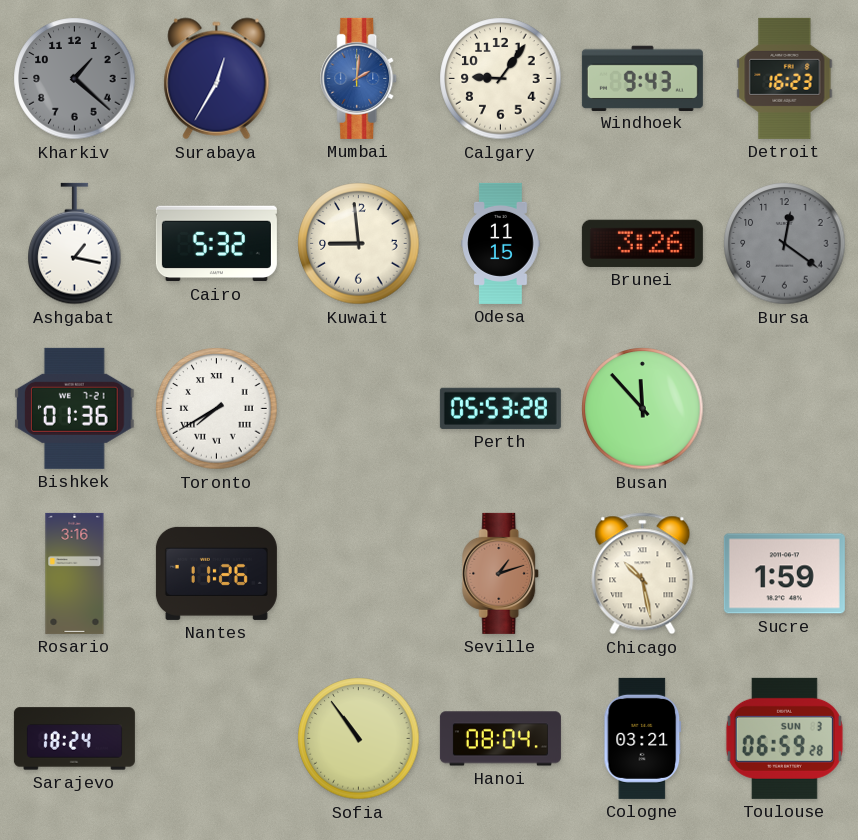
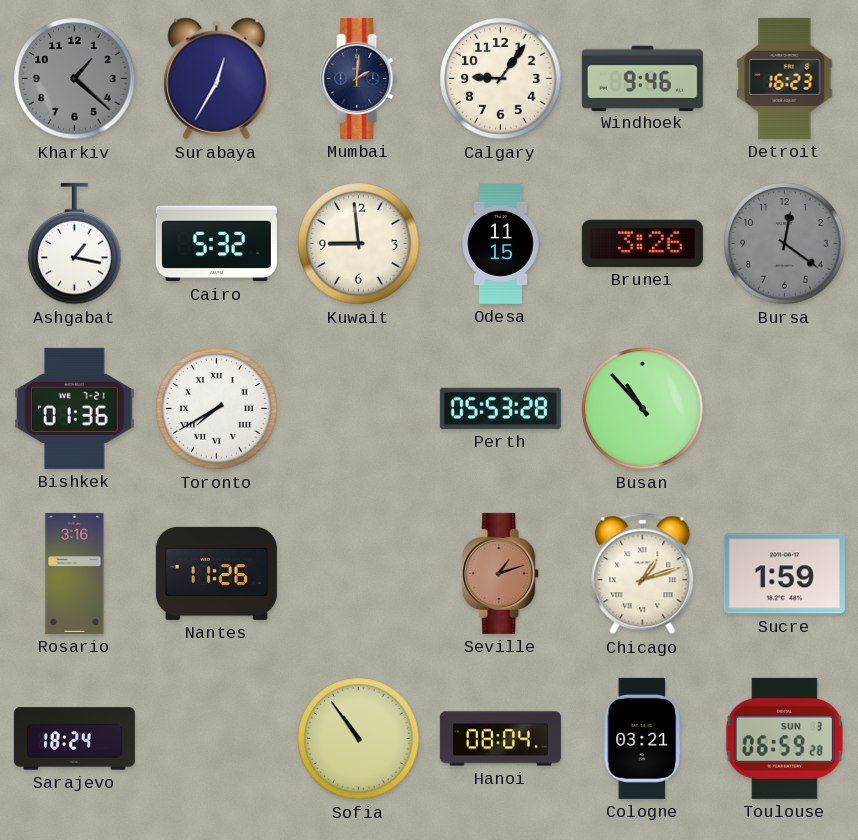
Mumbai dial: blue -> navy
Windhoek: 9:43 -> 9:46
Busan: 11:53 -> 10:53
Chicago: 10:28 -> 1:12
